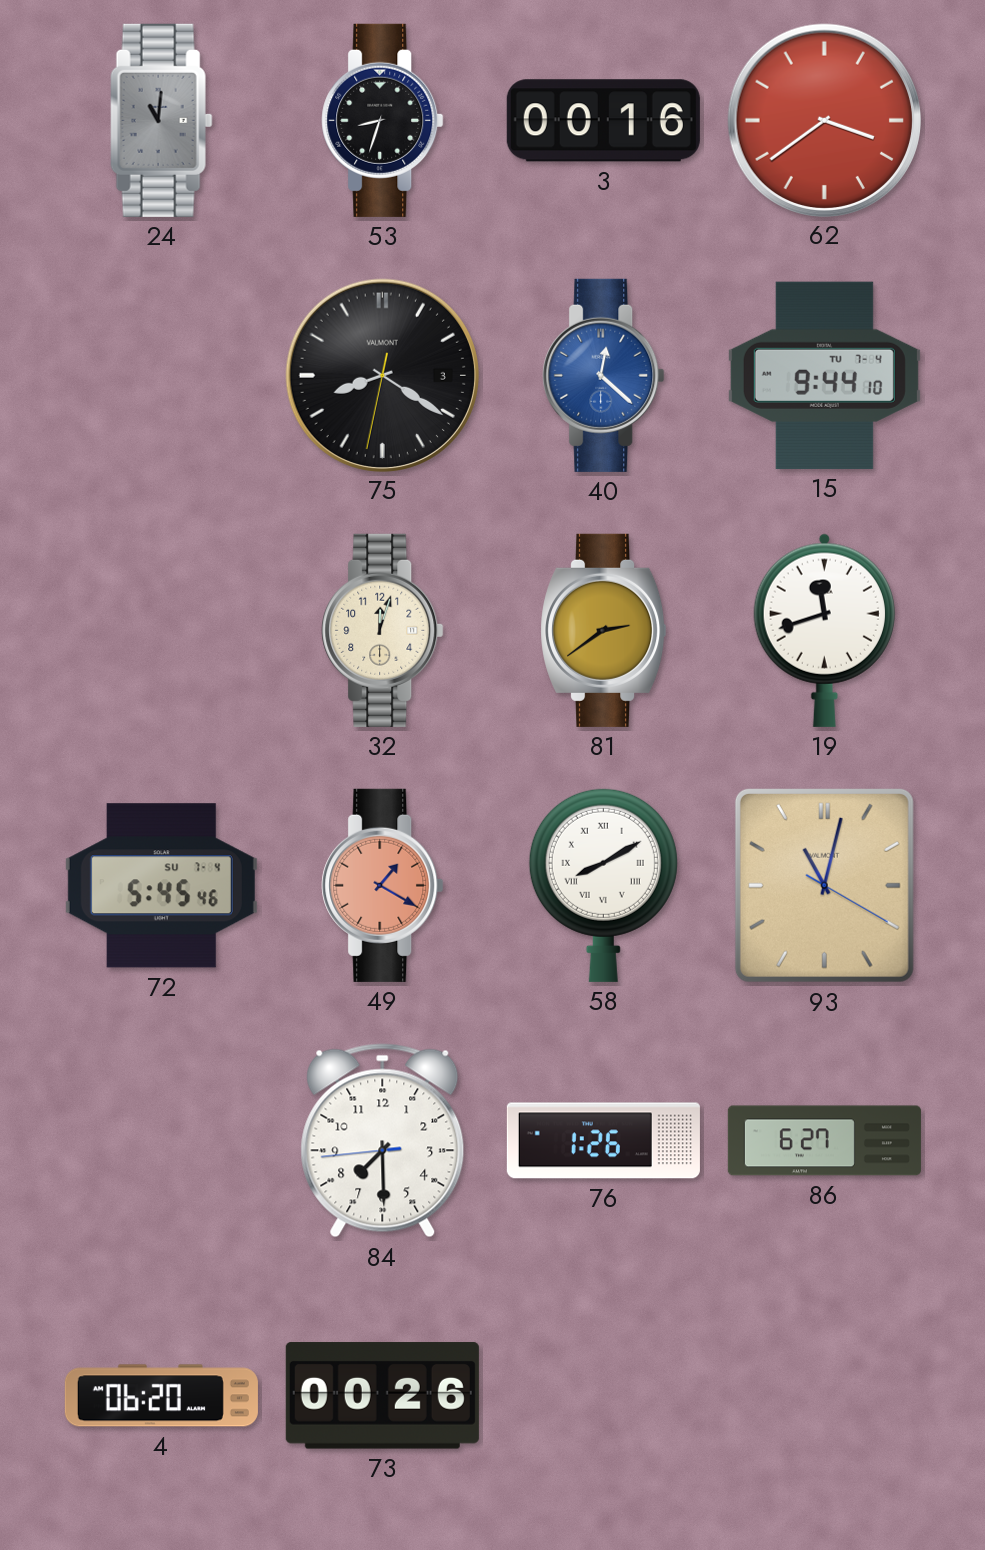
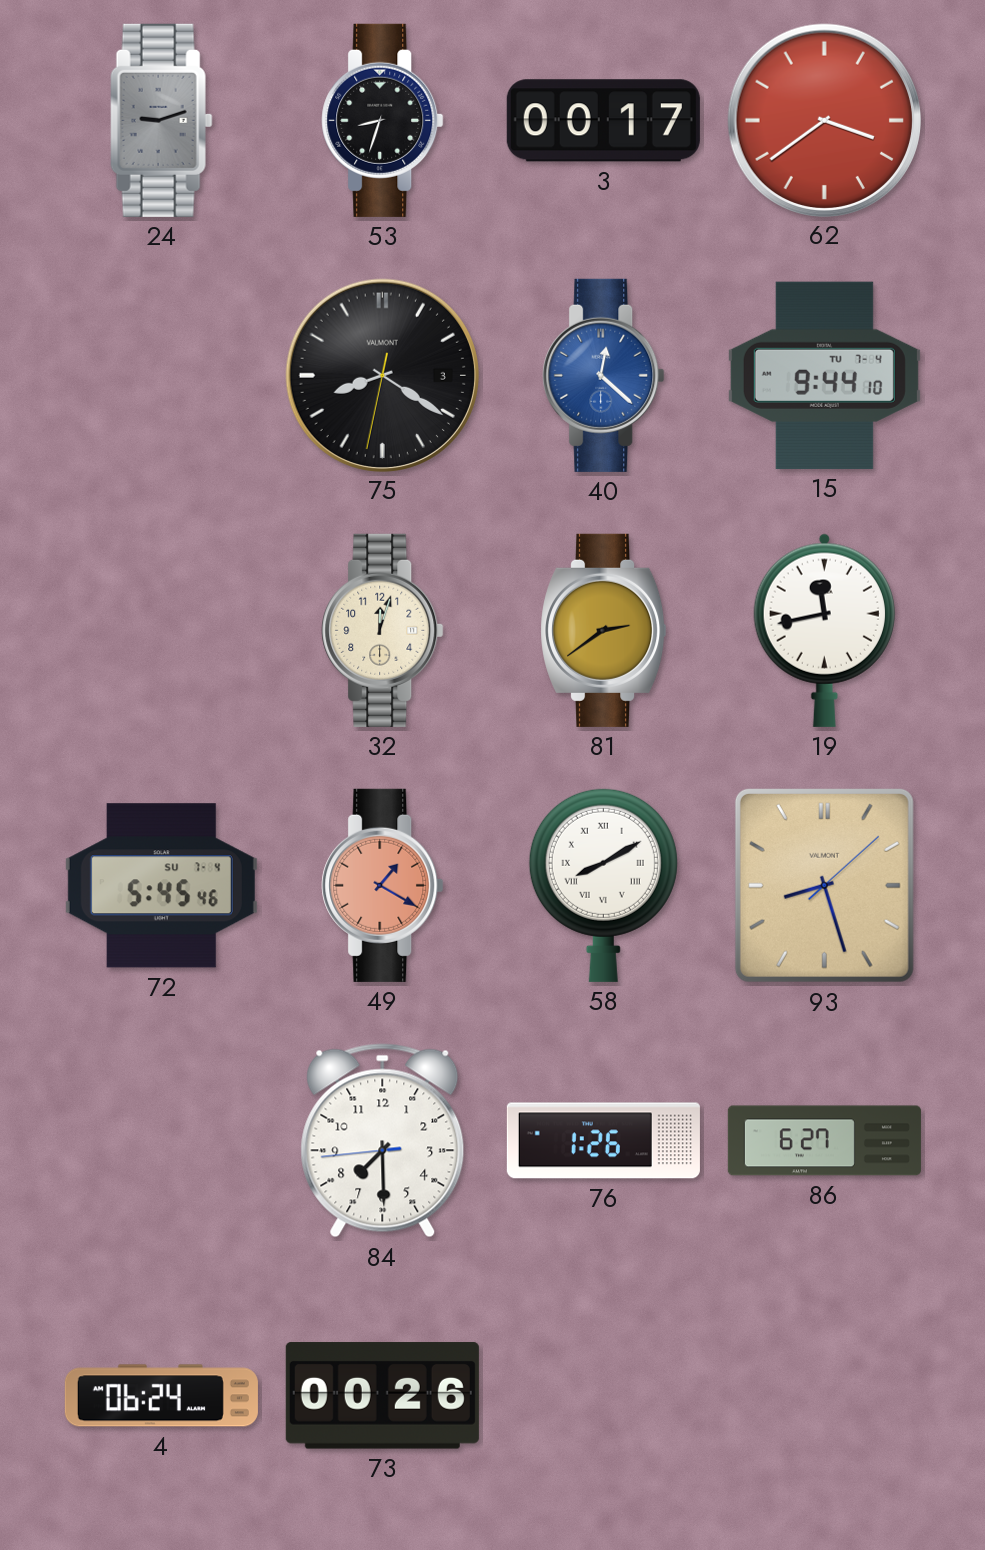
24: 11:01 -> 9:12
3: 00:16 -> 00:17
19: 11:42 -> 11:43
93: 11:02 -> 8:27
4: 06:20 -> 06:24
